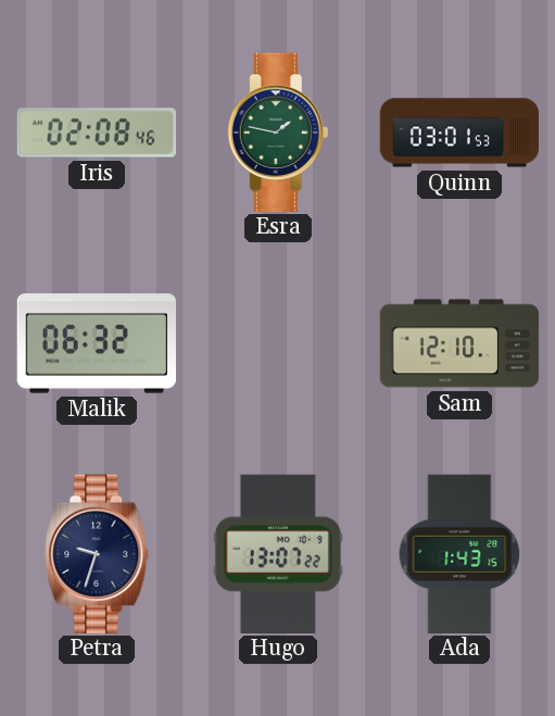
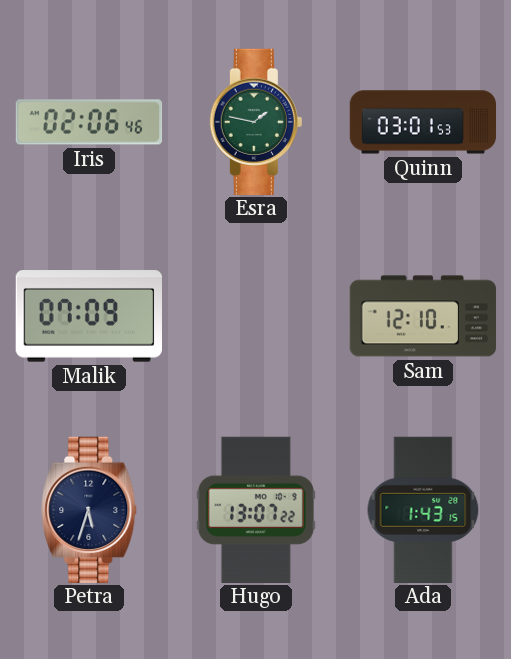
Iris: 02:08 -> 02:06
Malik: 06:32 -> 07:09
Petra: 9:33 -> 5:33
